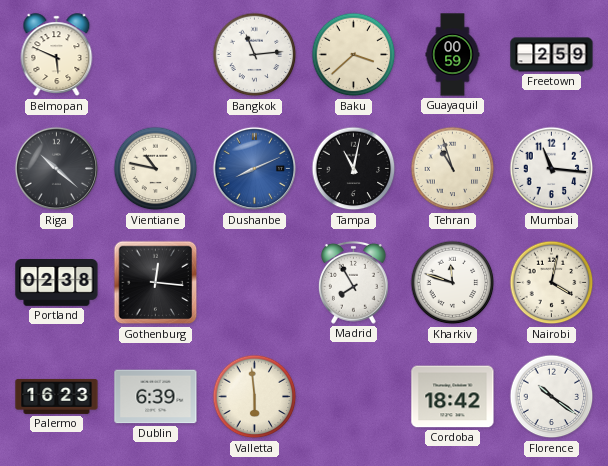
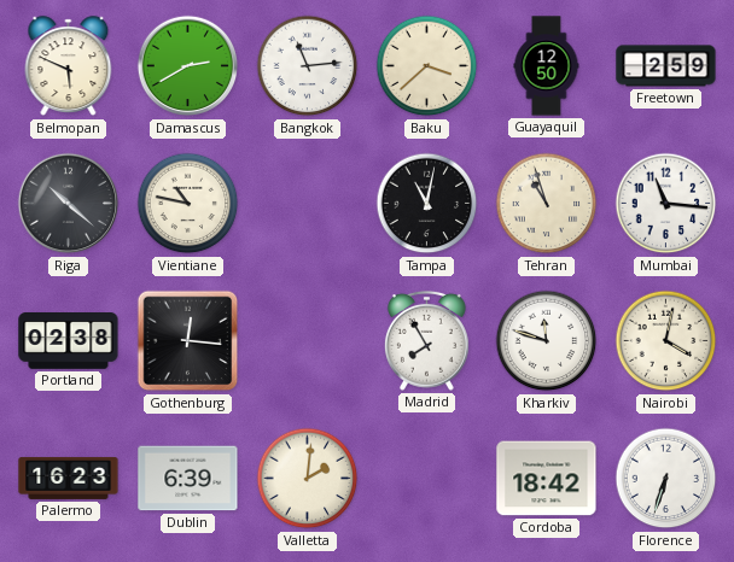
Damascus: none -> 2:40
Guayaquil: 00:59 -> 12:50
Dushanbe: 8:11 -> none
Valletta: 5:59 -> 2:01
Florence: 10:21 -> 6:33
